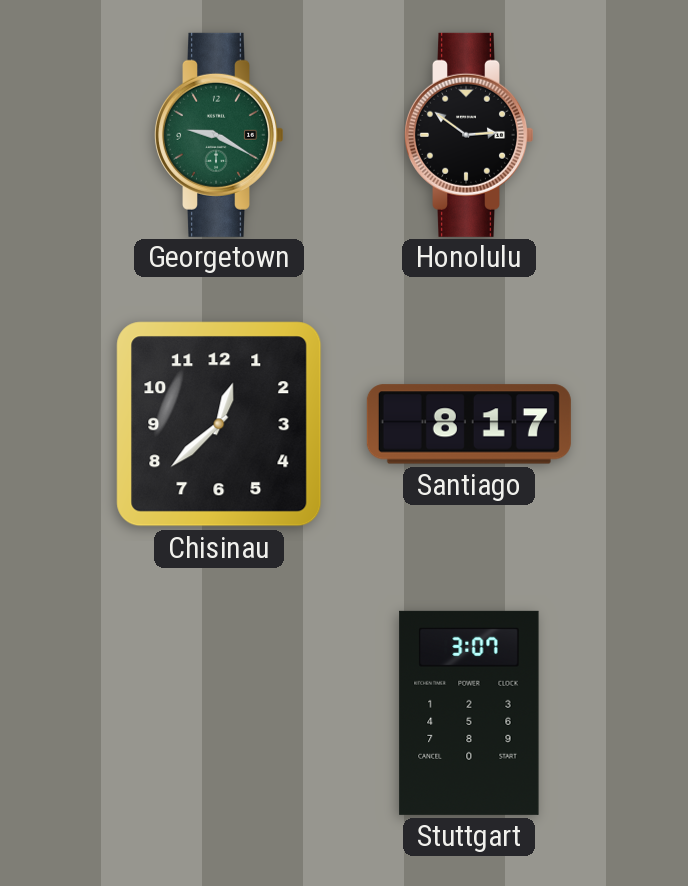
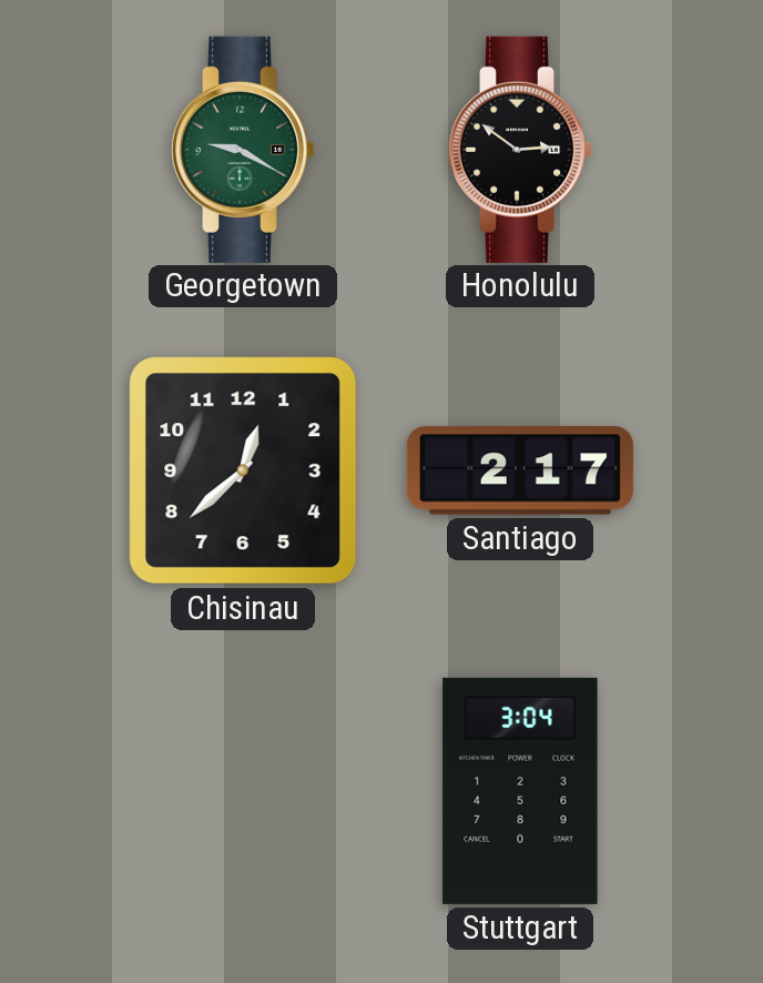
Santiago: 8:17 -> 2:17
Stuttgart: 3:07 -> 3:04
